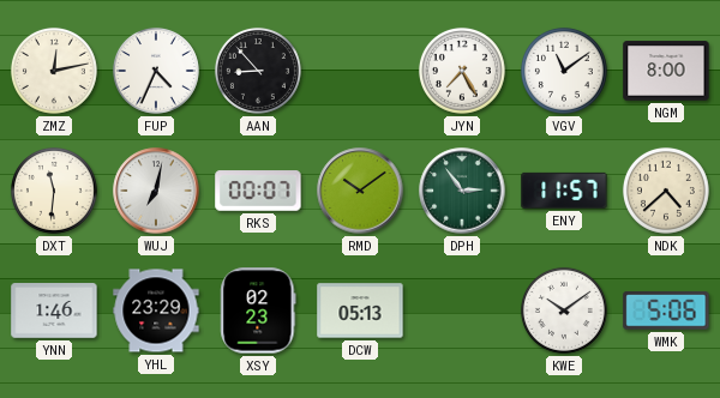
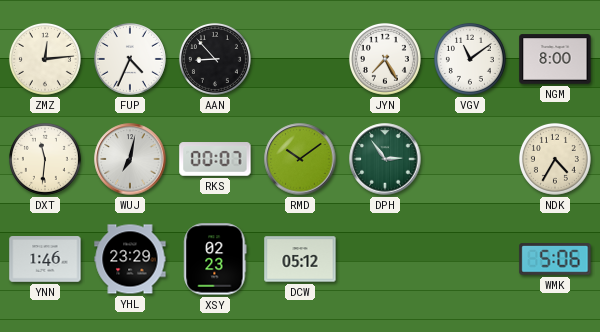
ZMZ: 12:13 -> 12:14
ENY: 11:57 -> none
NDK: 4:38 -> 4:35
DCW: 05:13 -> 05:12
KWE: 10:09 -> none
